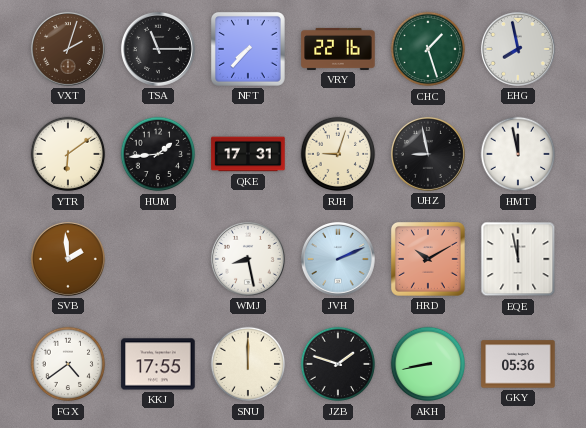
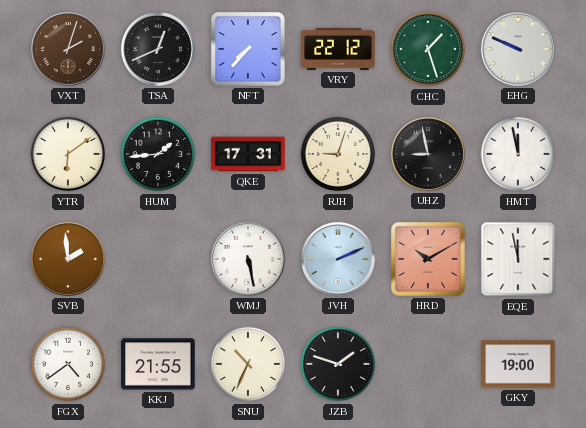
TSA: 11:15 -> 12:41
VRY: 22:16 -> 22:12
EHG: 7:58 -> 9:49
WMJ: 8:28 -> 5:28
KKJ: 17:55 -> 21:55
SNU: 12:00 -> 10:34
AKH: 8:43 -> none
GKY: 05:36 -> 19:00
